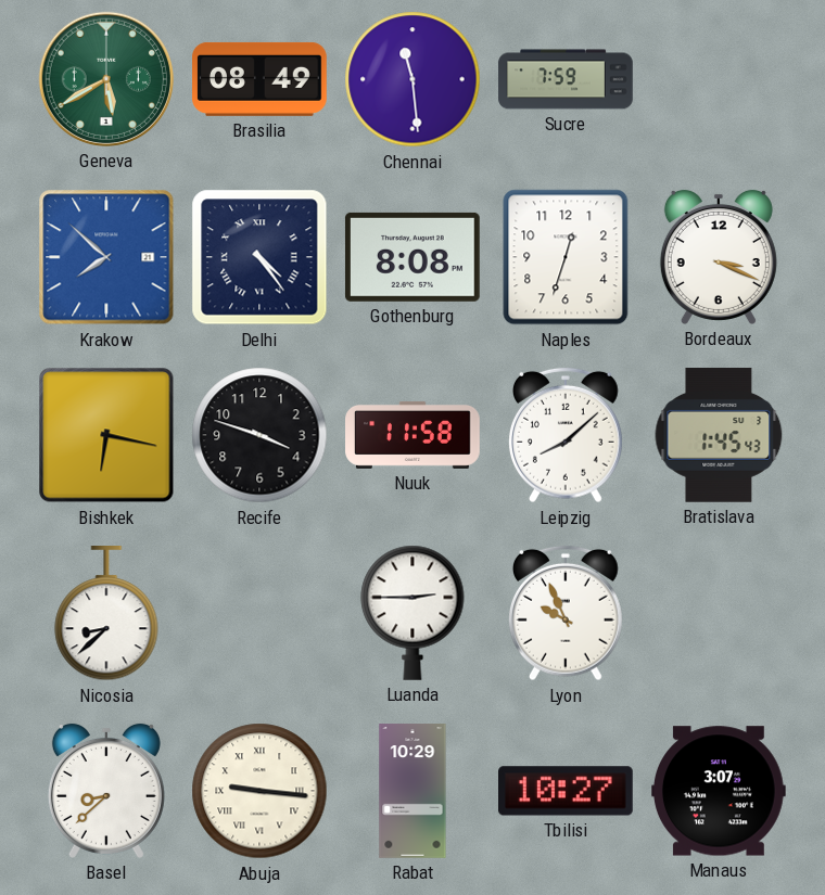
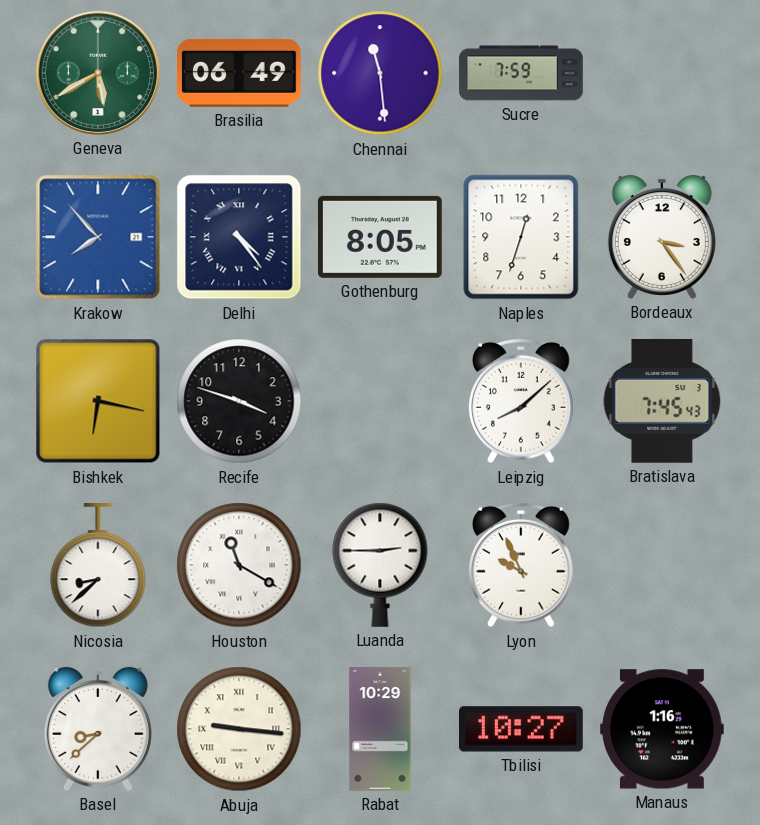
Brasilia: 08:49 -> 06:49
Krakow: 7:52 -> 7:53
Gothenburg: 8:08 -> 8:05
Bordeaux: 3:19 -> 3:24
Nuuk: 11:58 -> none
Bratislava: 1:45 -> 7:45
Houston: none -> 11:20
Manaus: 3:07 -> 1:16
